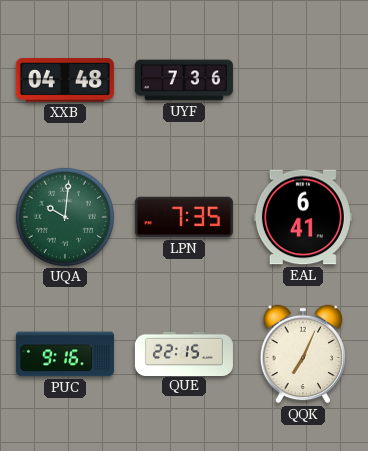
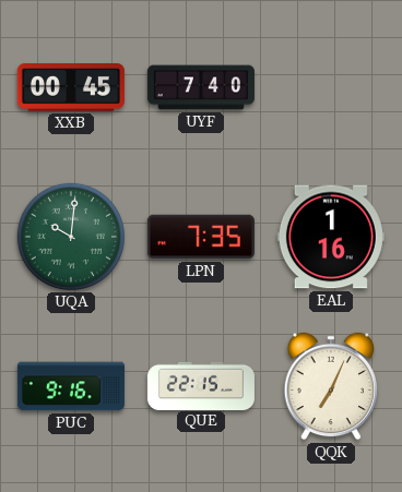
XXB: 04:48 -> 00:45
UYF: 7:36 -> 7:40
EAL: 6:41 -> 1:16
